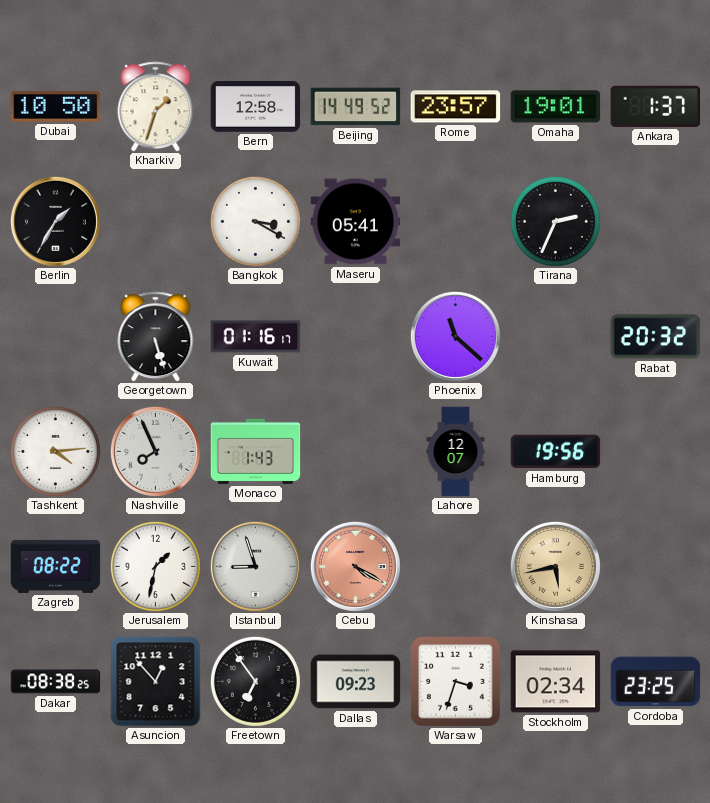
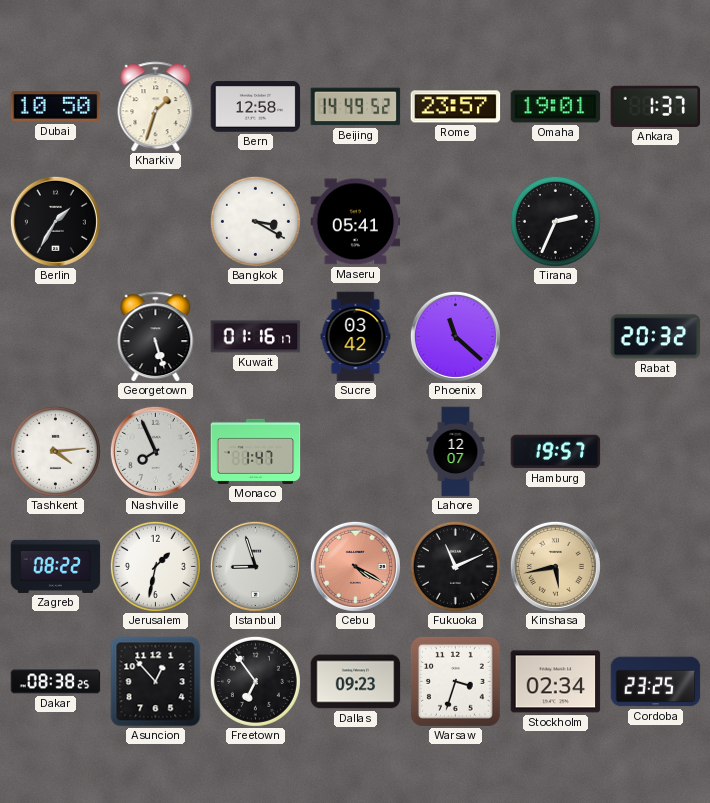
Sucre: none -> 03:42
Monaco: 1:43 -> 1:47
Hamburg: 19:56 -> 19:57
Fukuoka: none -> 11:11
